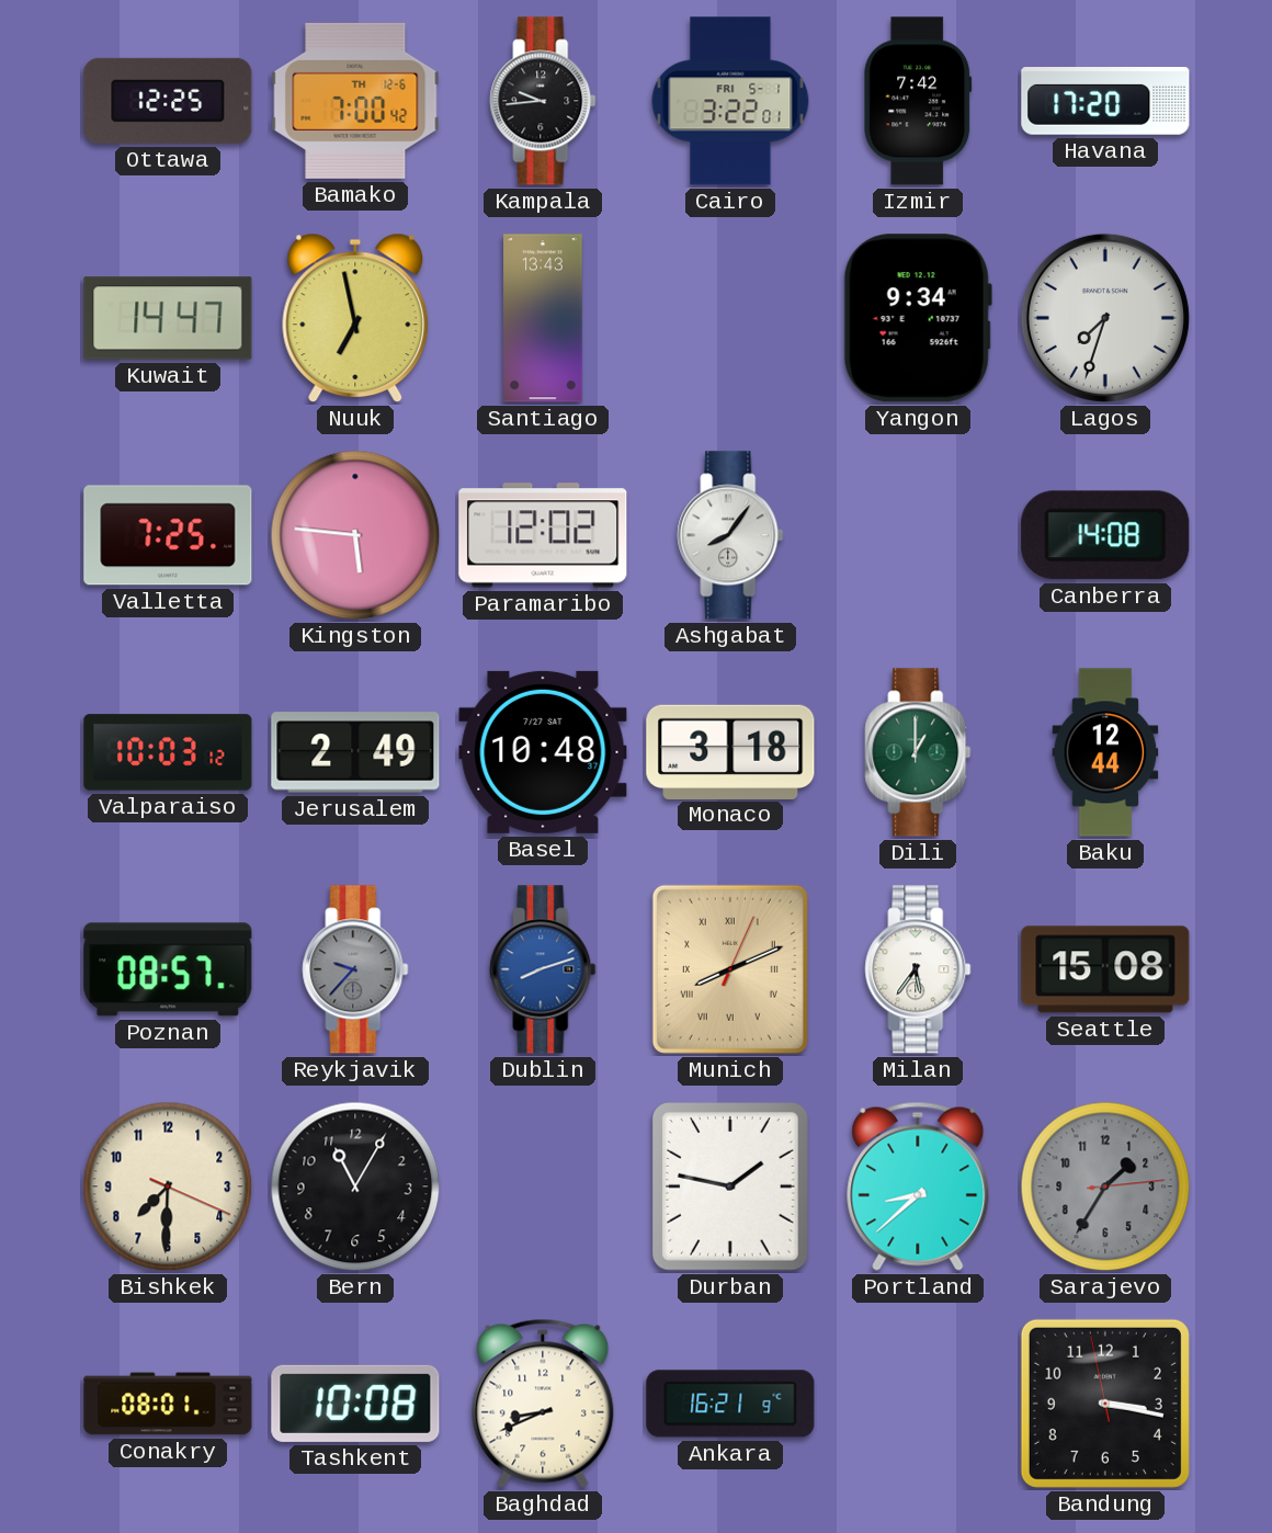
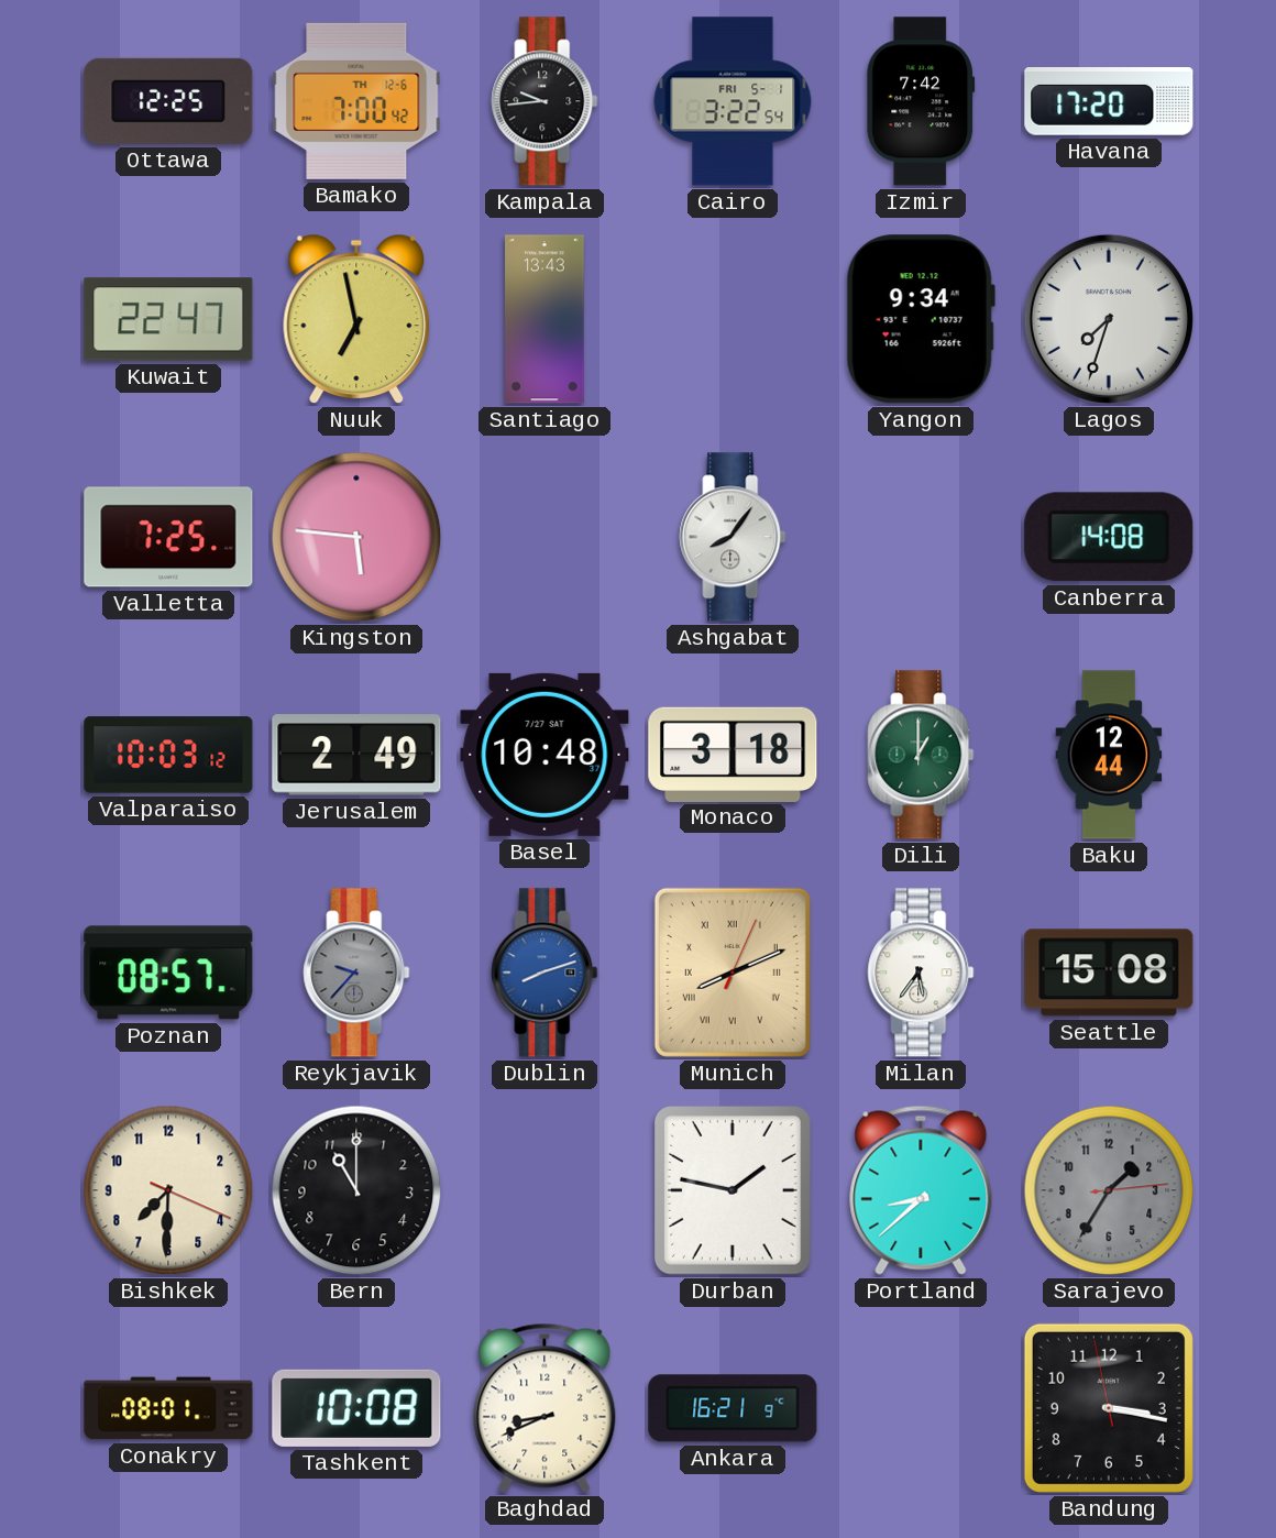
Cairo: 3:22:01 -> 3:22:54
Kuwait: 14:47 -> 22:47
Paramaribo: 12:02 -> none
Bern: 11:05 -> 11:00
